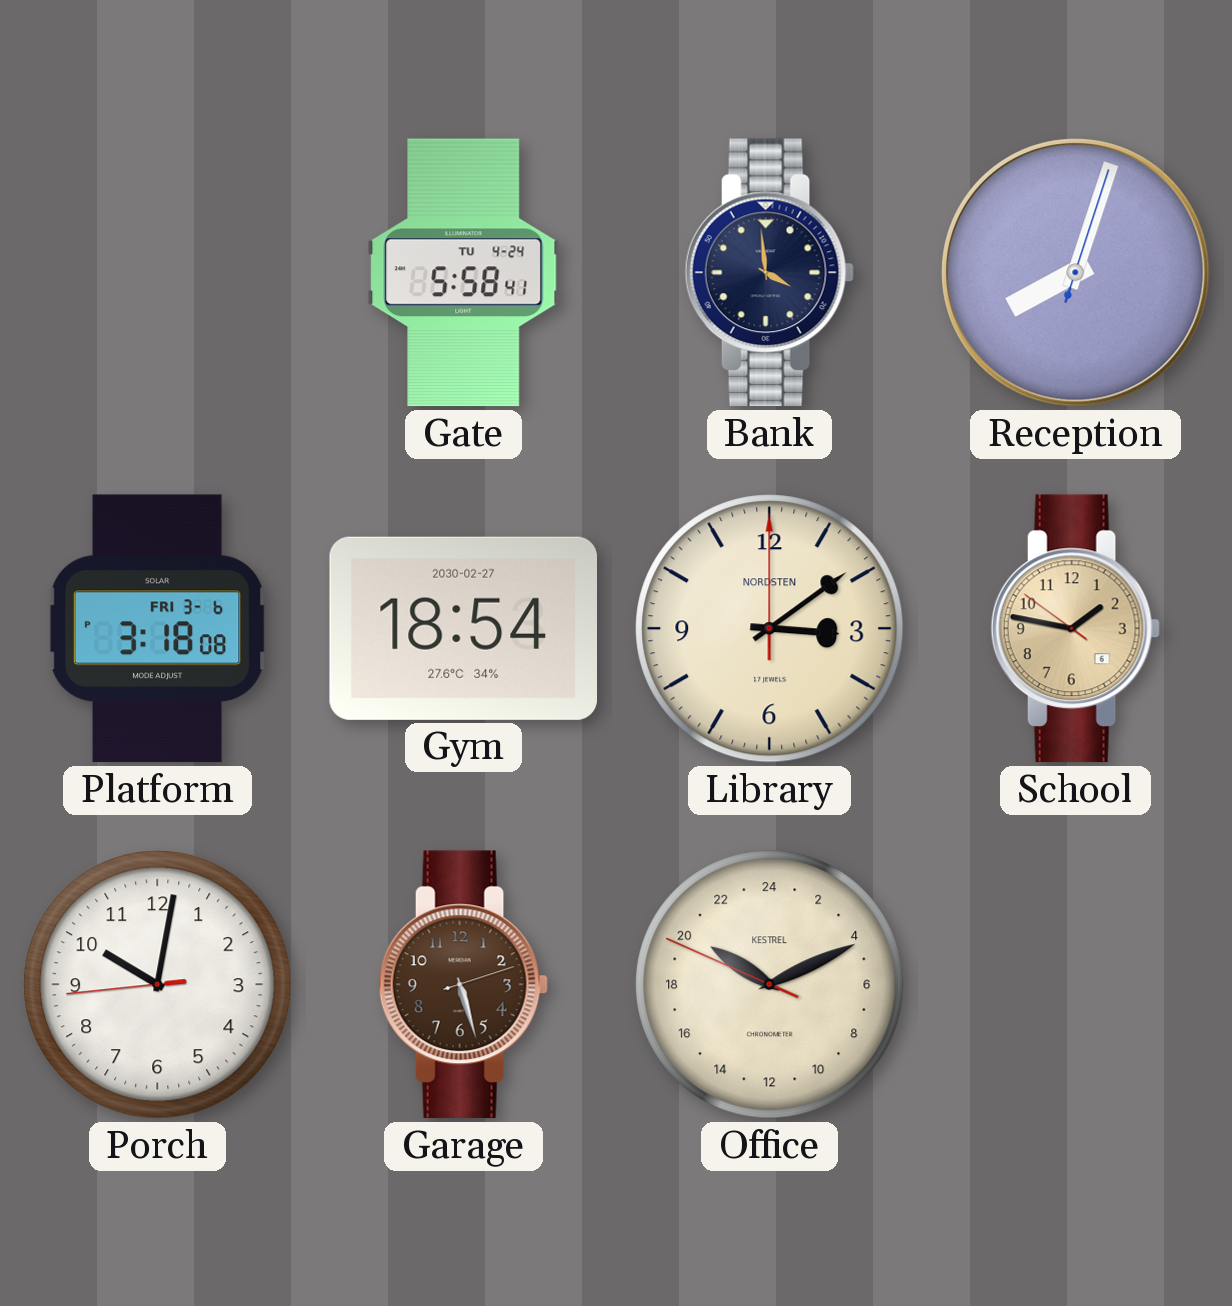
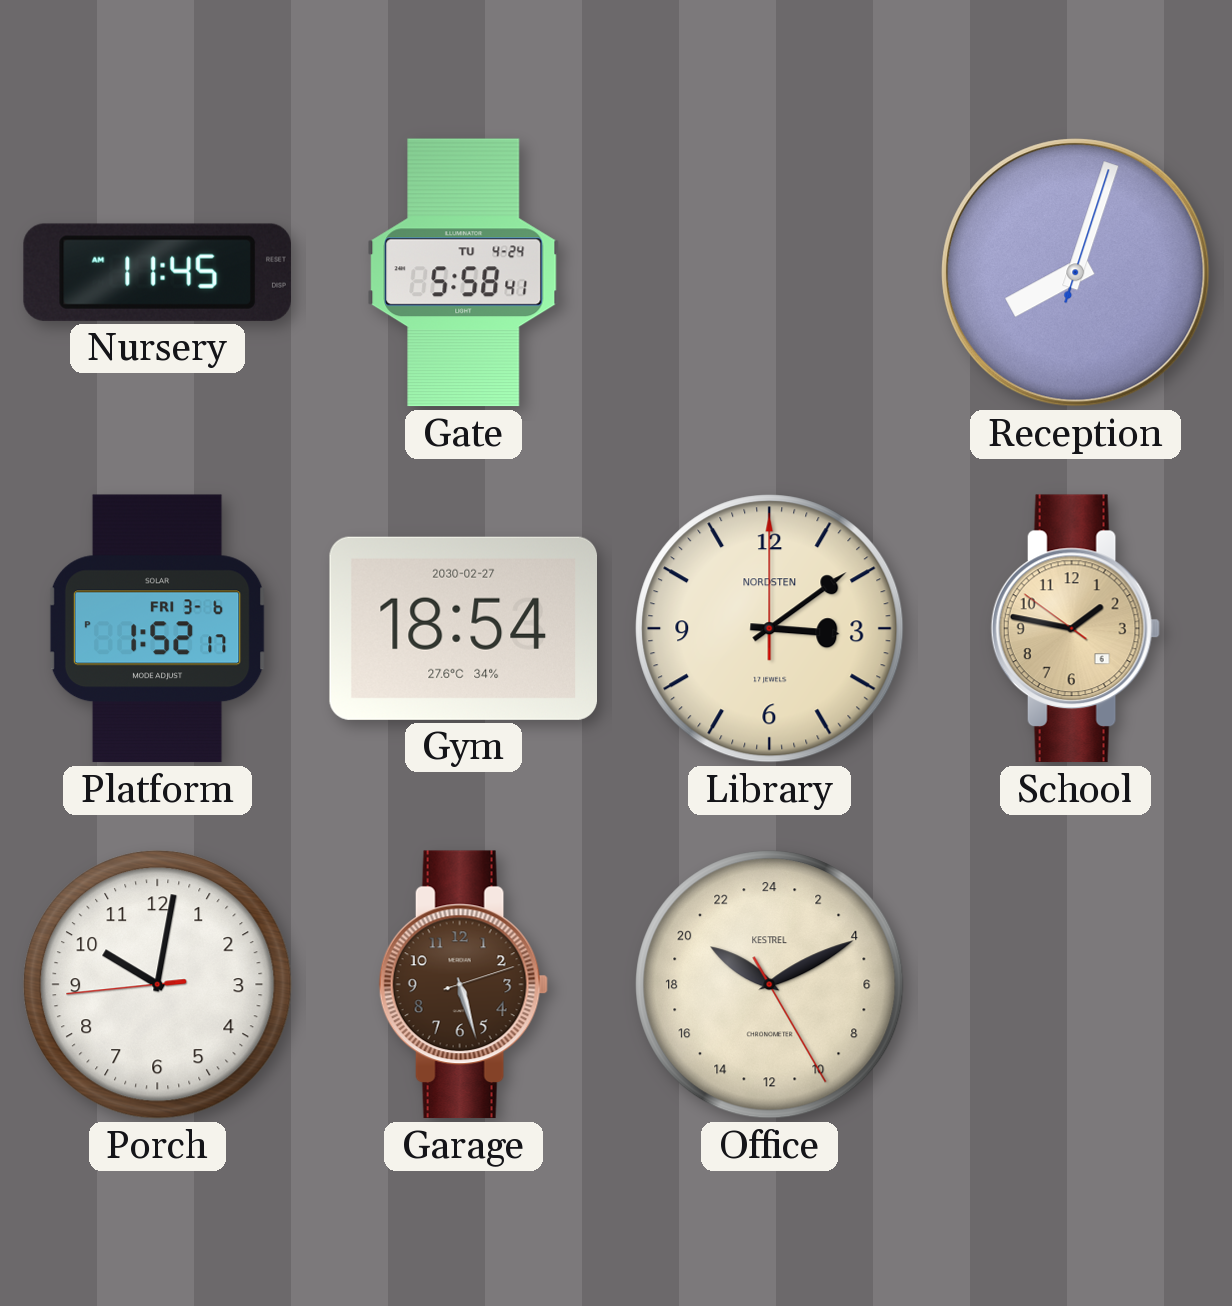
Nursery: none -> 11:45
Bank: 3:59 -> none
Platform: 3:18 -> 1:52
Office: 20:10:49 -> 20:10:25
